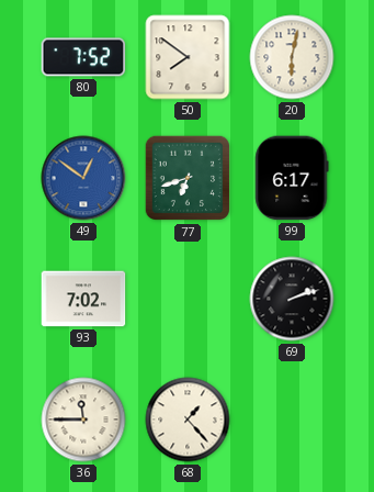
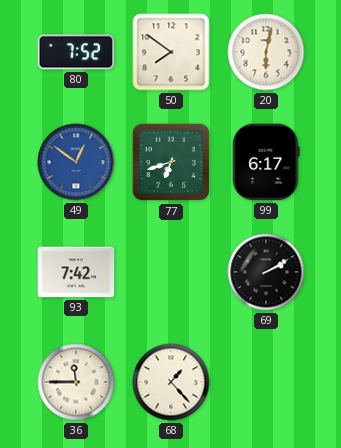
93: 7:02 -> 7:42
69: 2:12 -> 2:10
